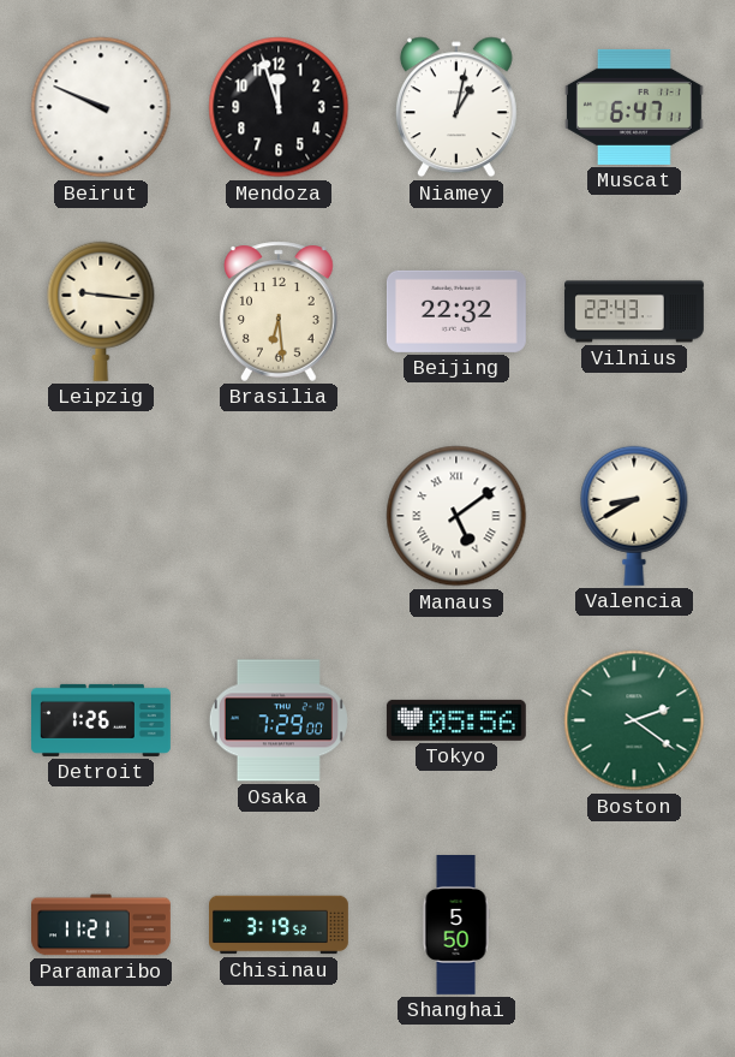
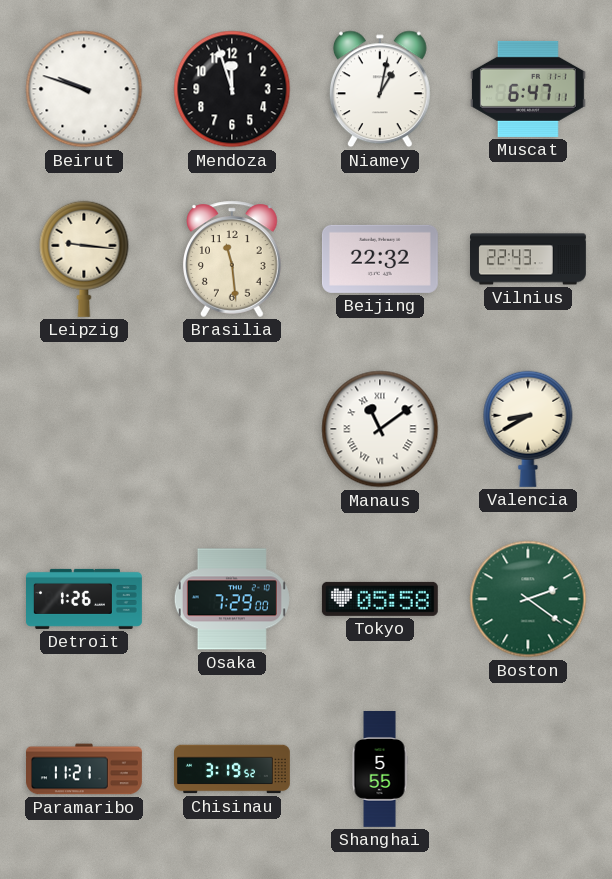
Beirut: 9:49 -> 9:48
Brasilia: 6:29 -> 11:29
Manaus: 5:09 -> 11:09
Tokyo: 05:56 -> 05:58
Shanghai: 5:50 -> 5:55
